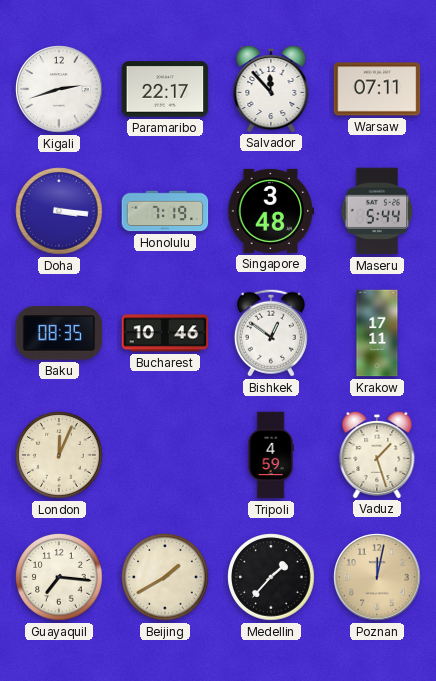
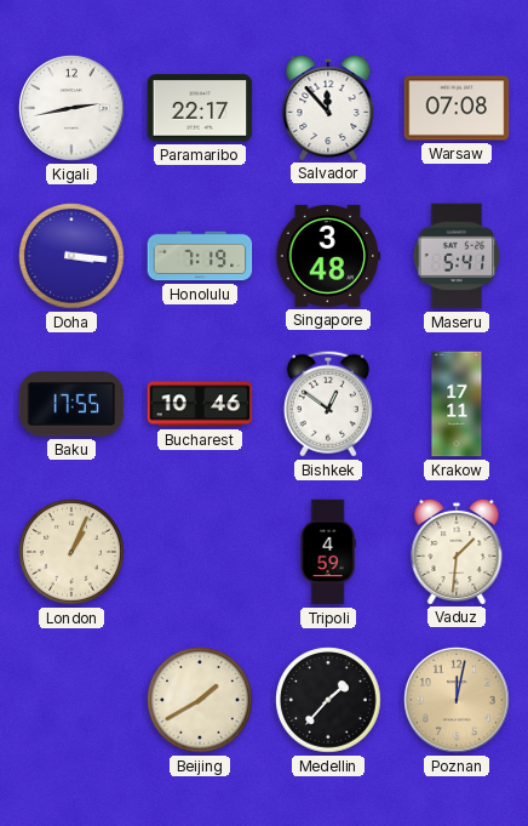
Kigali: 2:42 -> 2:43
Warsaw: 07:11 -> 07:08
Maseru: 5:44 -> 5:41
Baku: 08:35 -> 17:55
London: 12:04 -> 1:04
Vaduz: 1:27 -> 1:31
Guayaquil: 7:16 -> none
